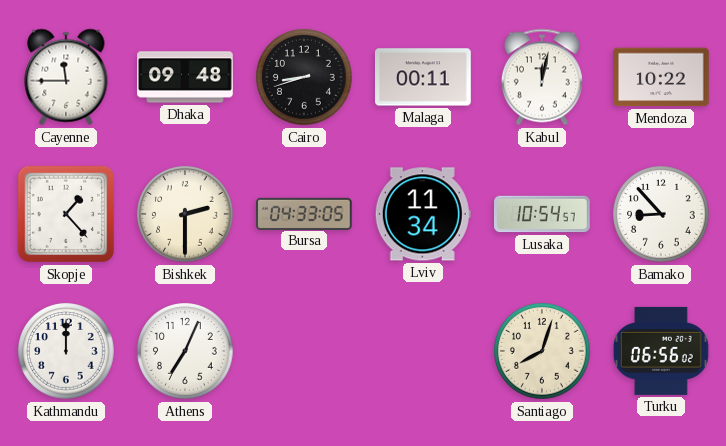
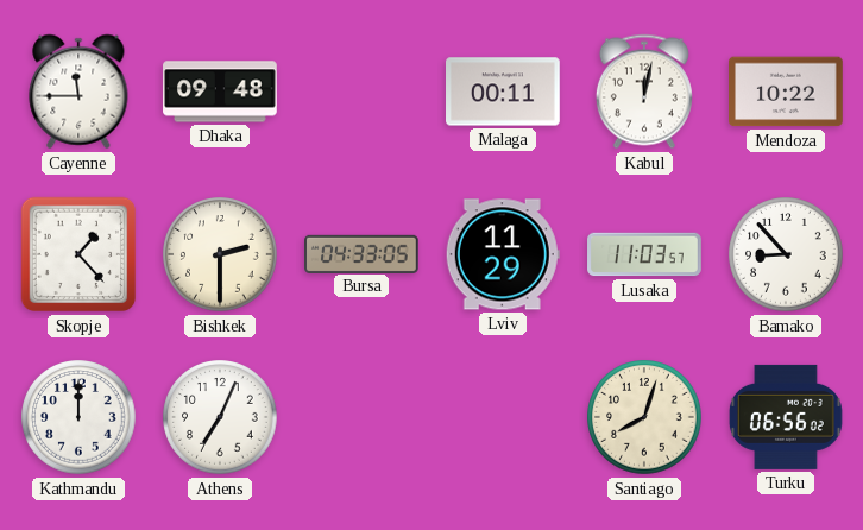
Cairo: 8:42 -> none
Lviv: 11:34 -> 11:29
Lusaka: 10:54 -> 11:03
